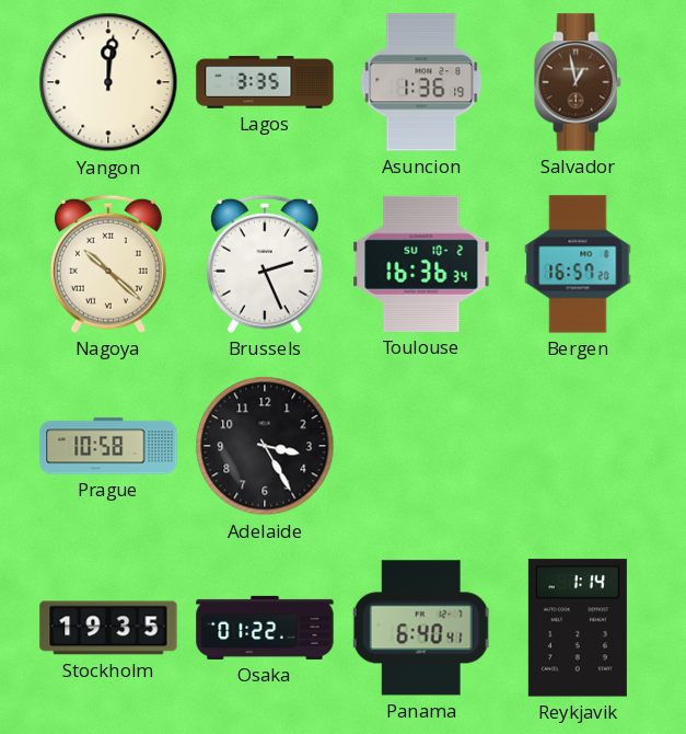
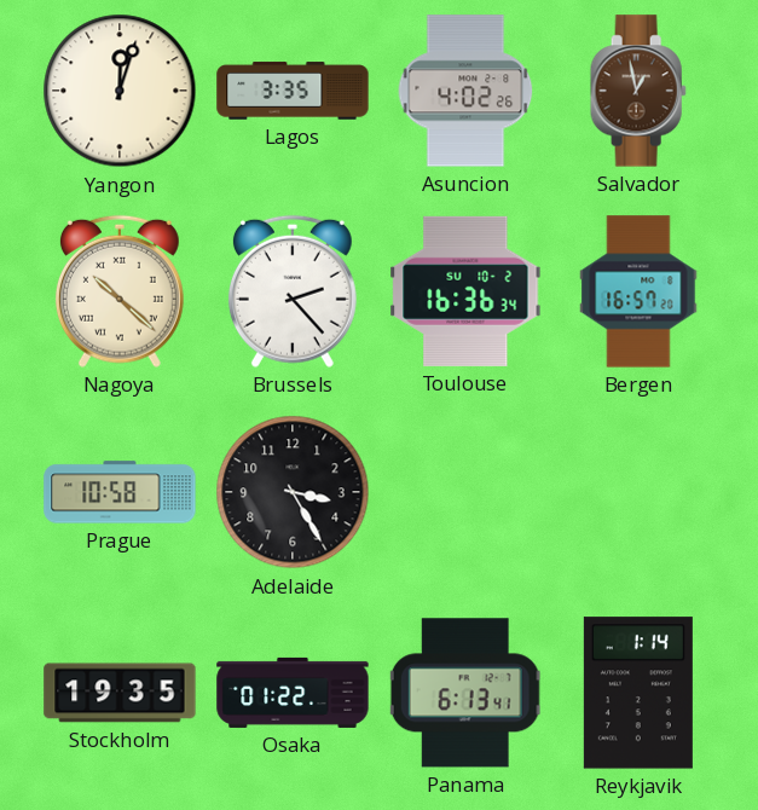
Yangon: 12:01 -> 12:03
Asuncion: 1:36 -> 4:02
Brussels: 2:26 -> 2:23
Panama: 6:40 -> 6:13
